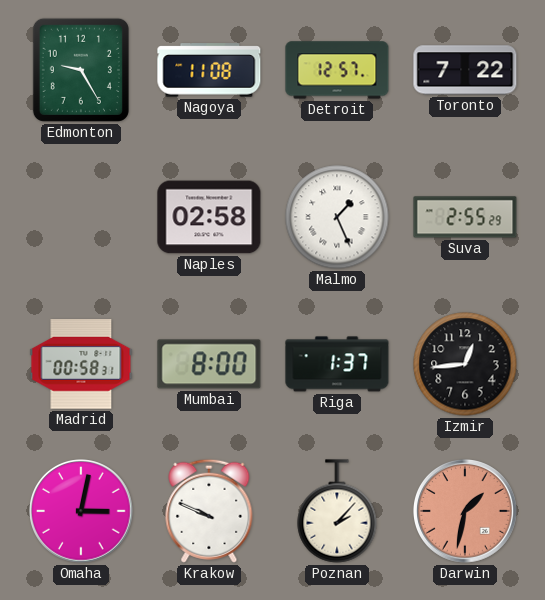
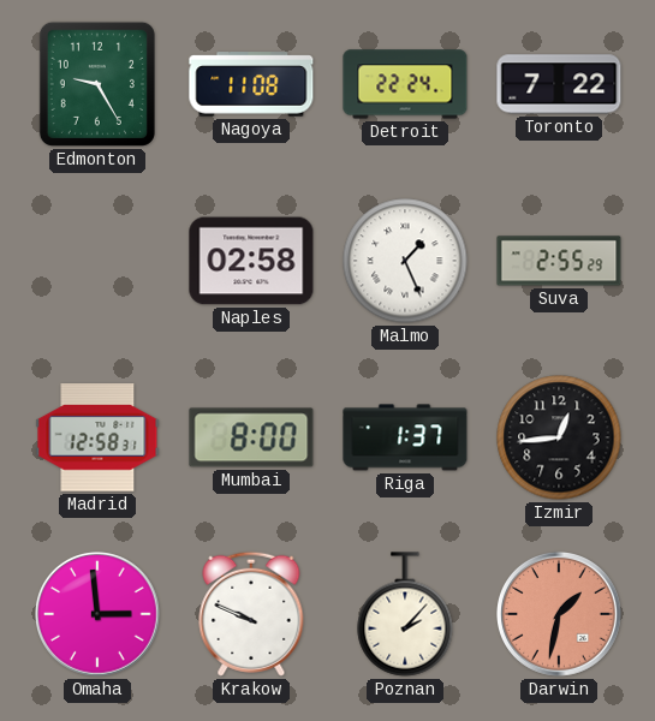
Detroit: 12:57 -> 22:24
Madrid: 00:58 -> 12:58
Omaha: 3:02 -> 2:59
